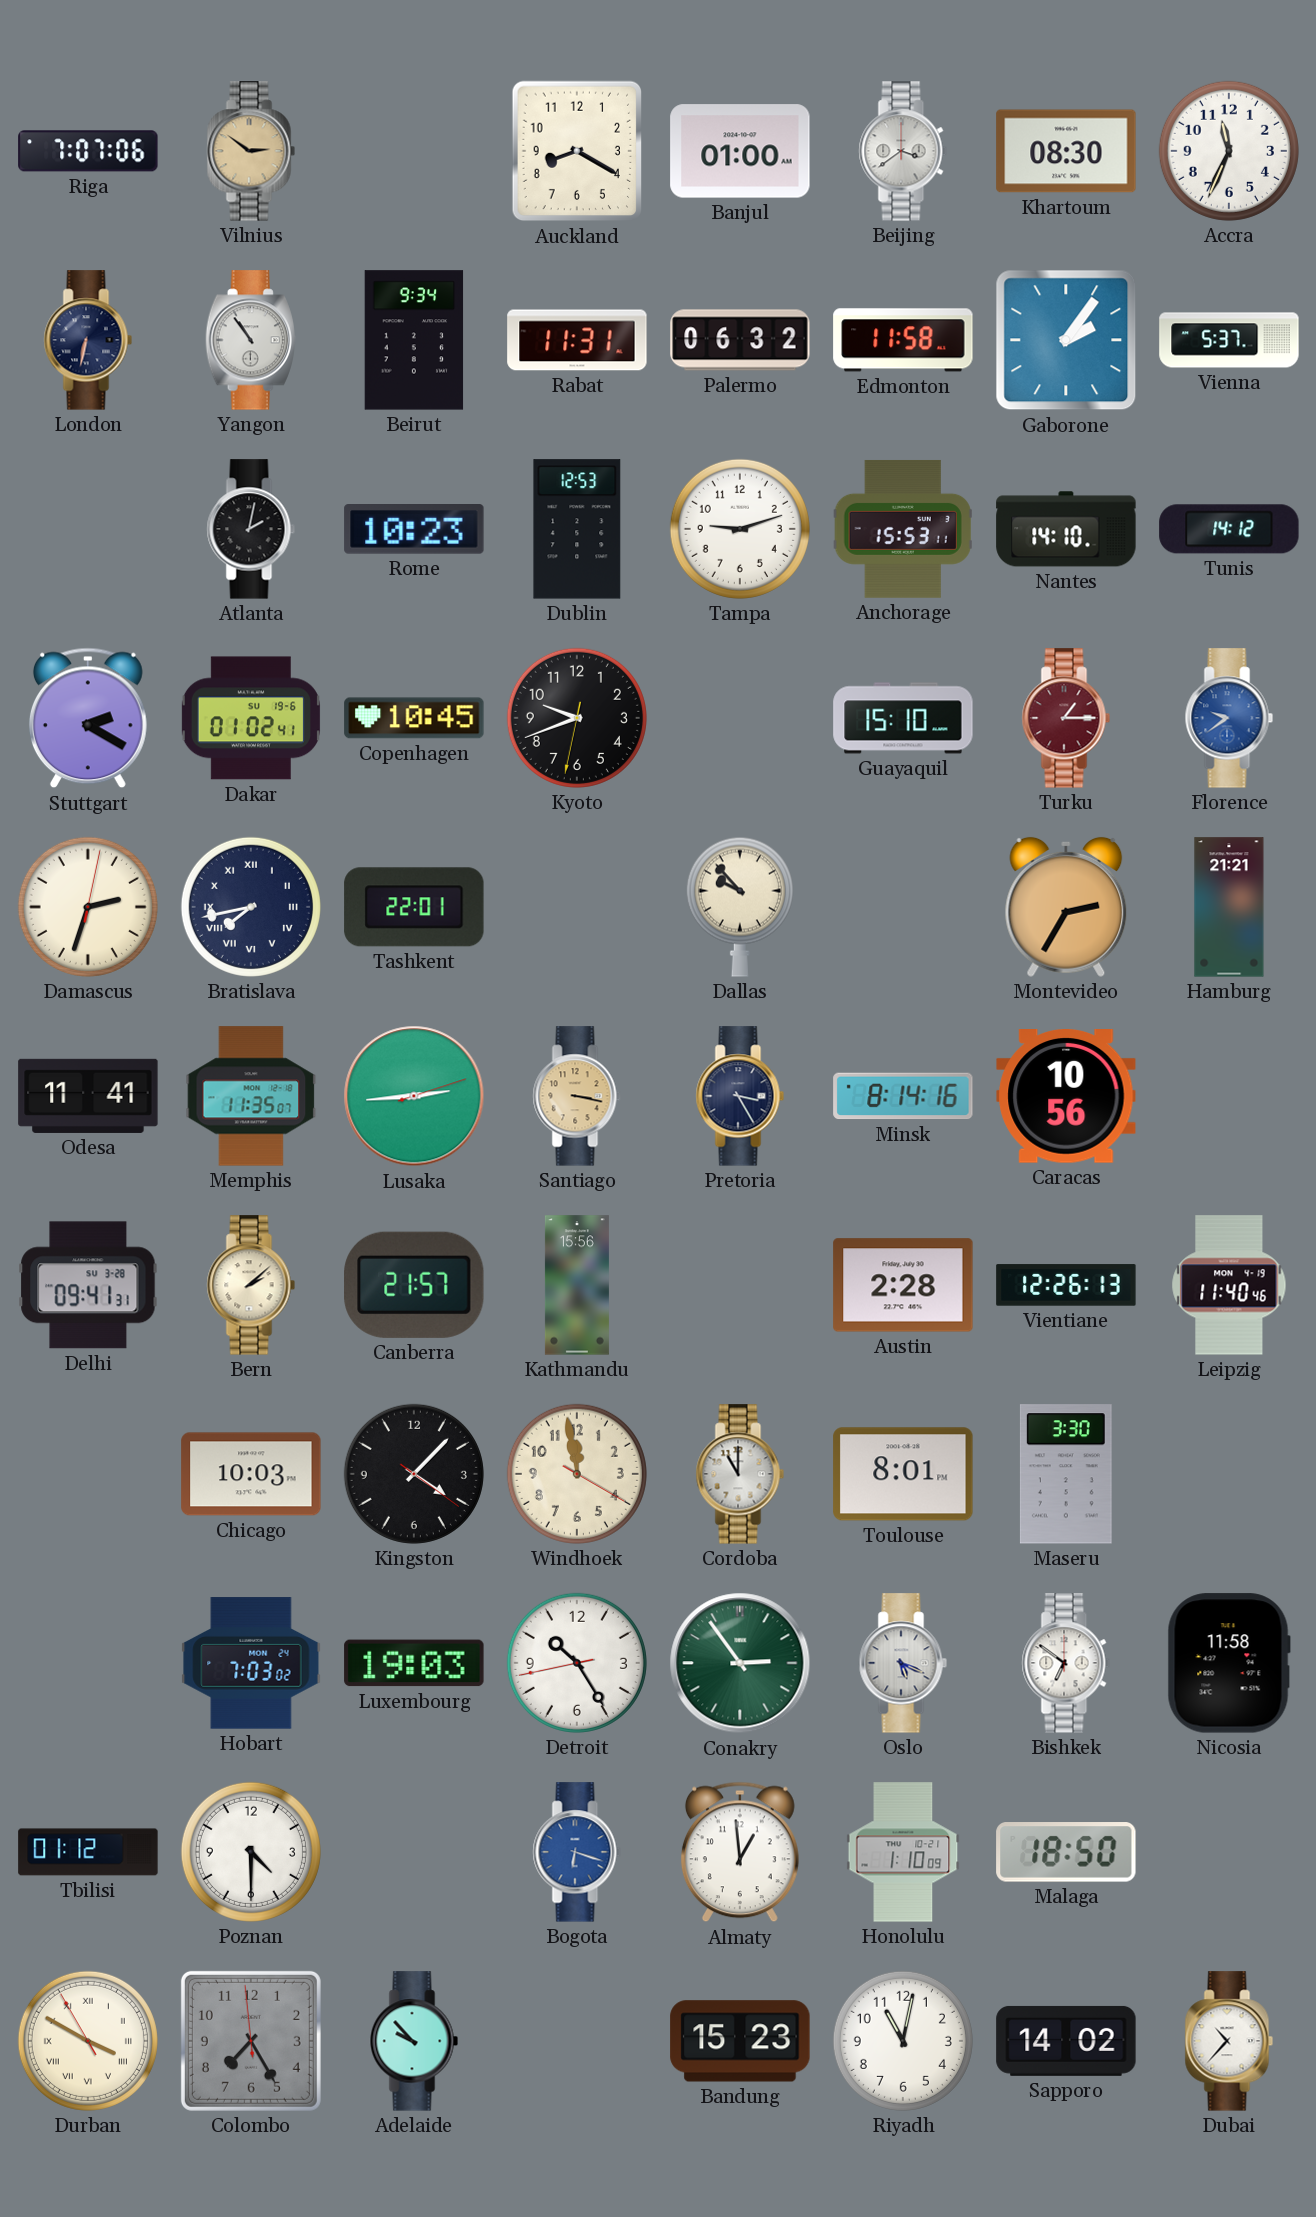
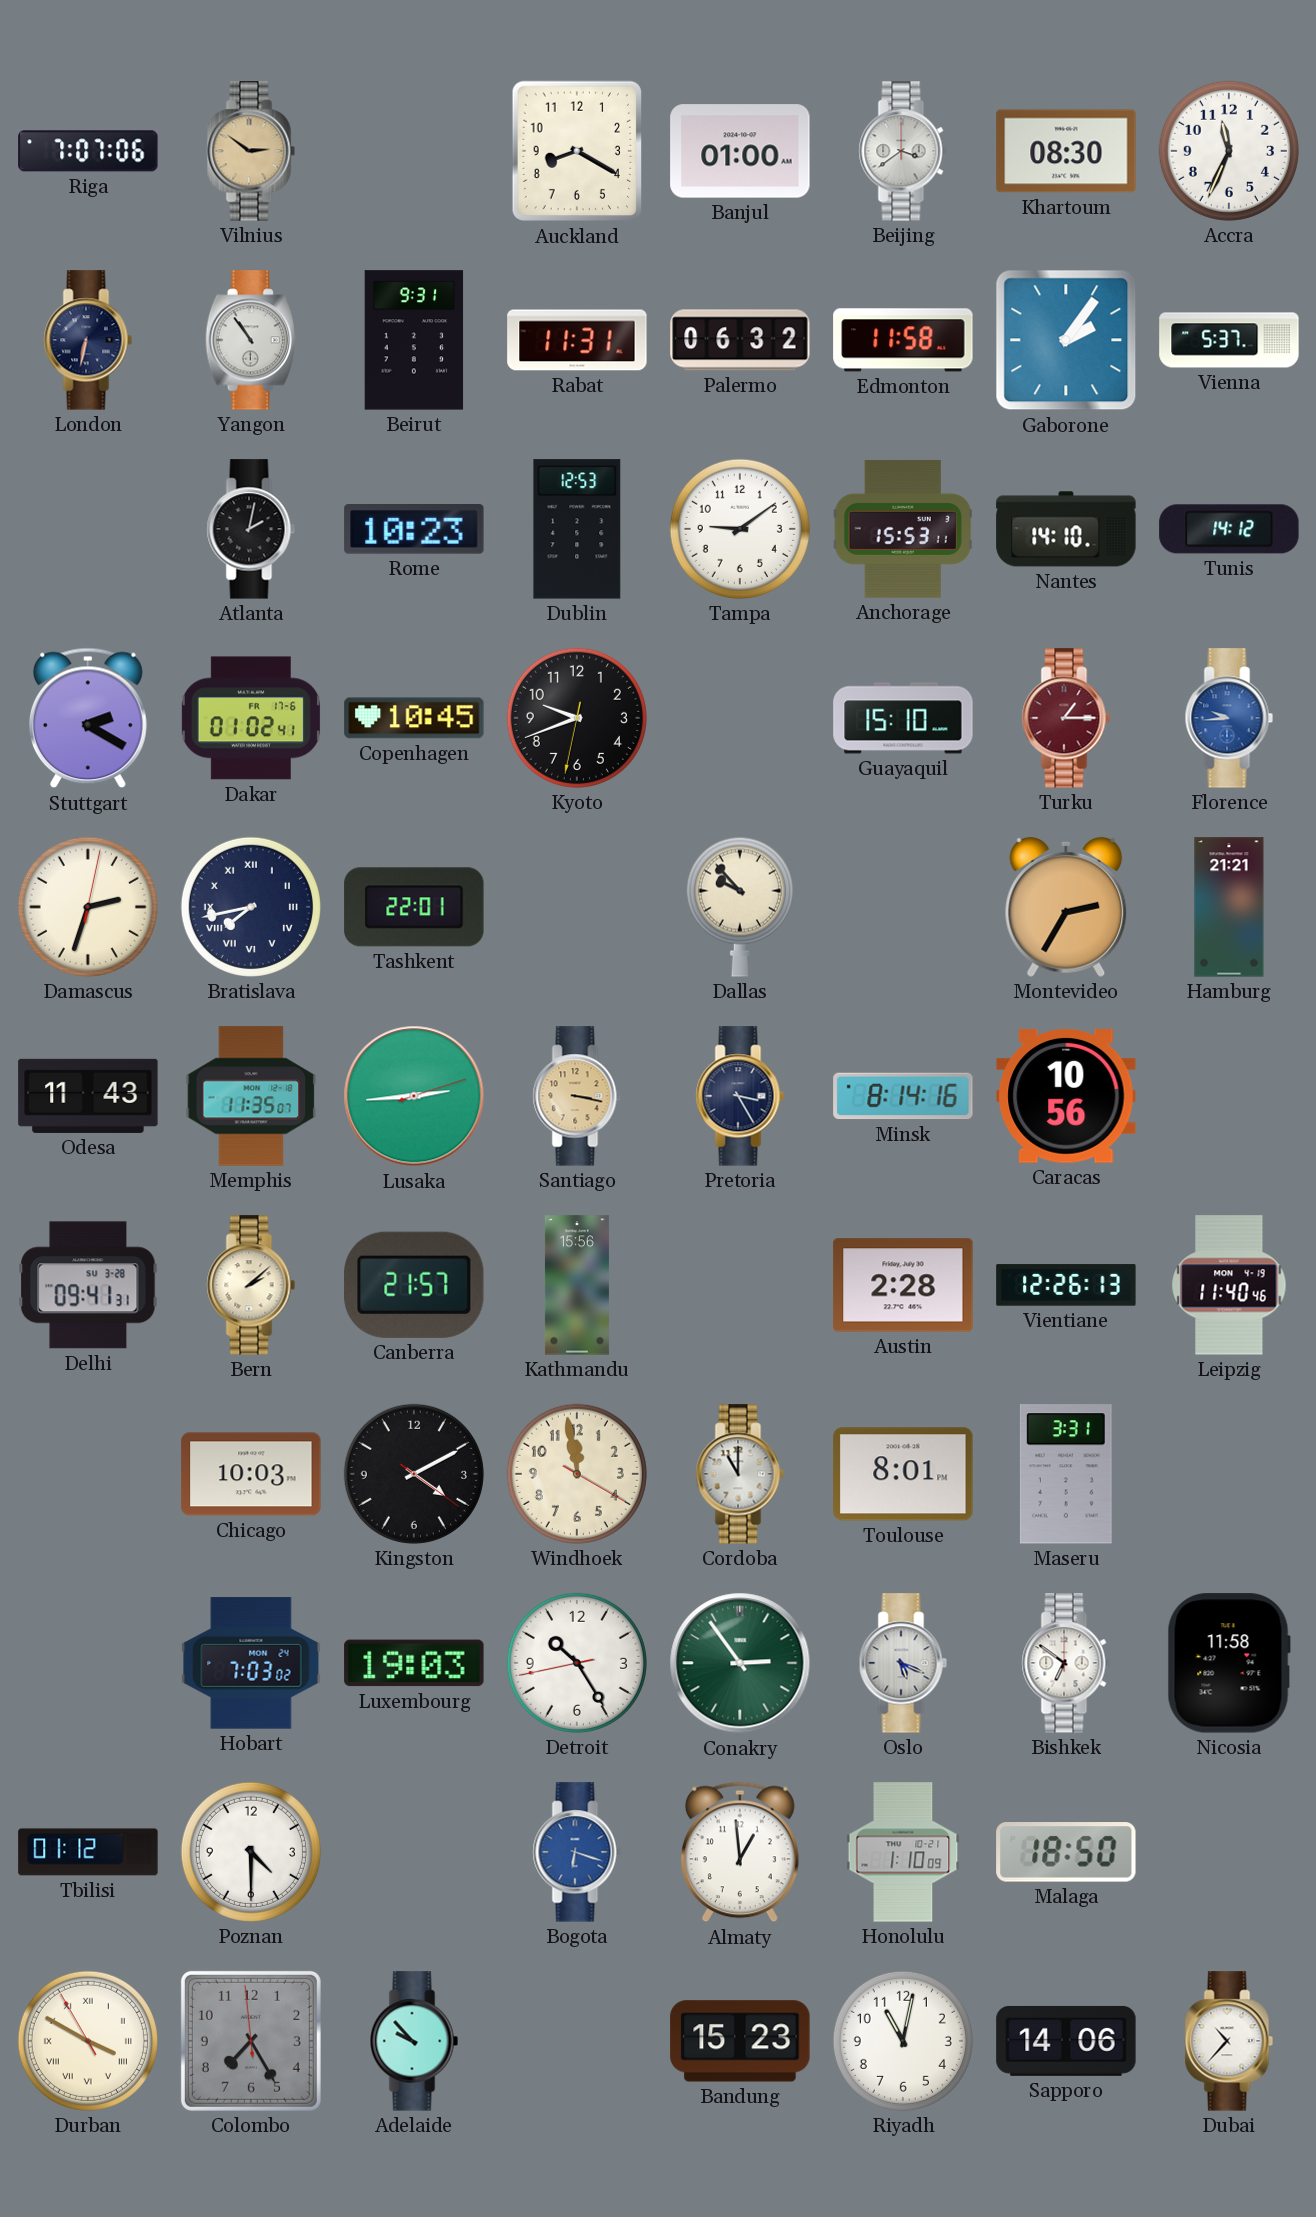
Beirut: 9:34 -> 9:31
Tampa: 9:12 -> 9:09
Dakar date: SU 19-6 -> FR 17-6
Florence: 9:39 -> 9:44
Odesa: 11:41 -> 11:43
Kingston: 4:07 -> 4:10
Maseru: 3:30 -> 3:31
Sapporo: 14:02 -> 14:06
